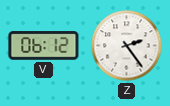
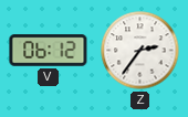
Z: 2:24 -> 2:36
